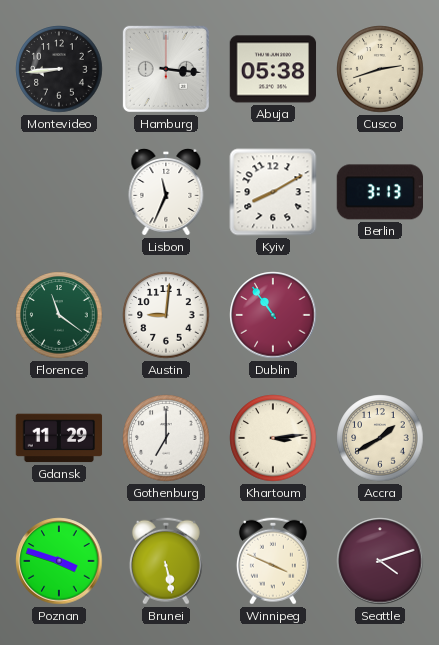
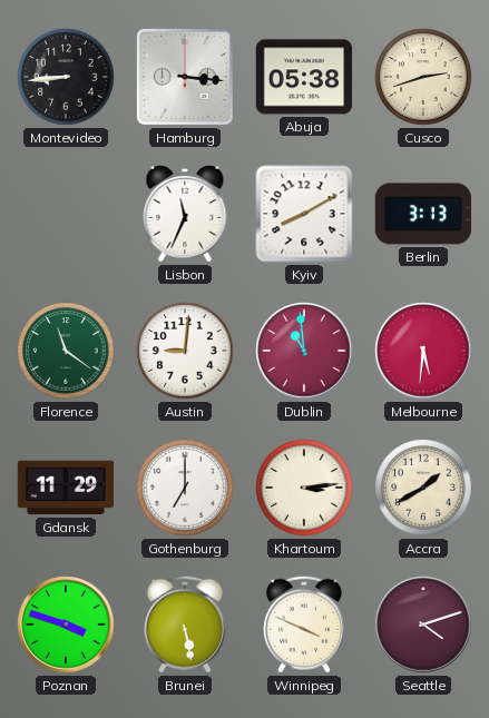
Dublin: 10:54 -> 10:59
Melbourne: none -> 5:31
